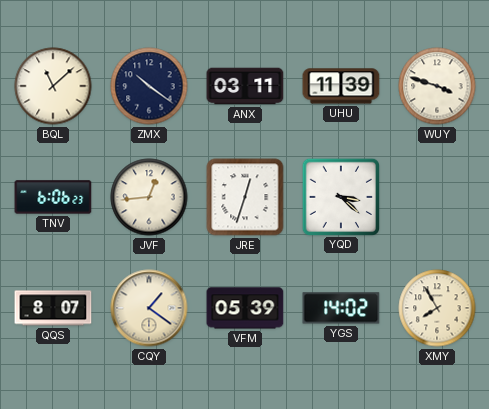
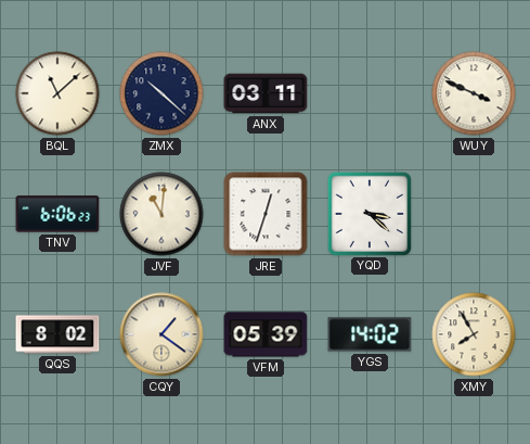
ZMX: 10:21 -> 10:22
UHU: 11:39 -> none
WUY: 3:48 -> 3:49
JVF: 12:44 -> 11:01
QQS: 8:07 -> 8:02
